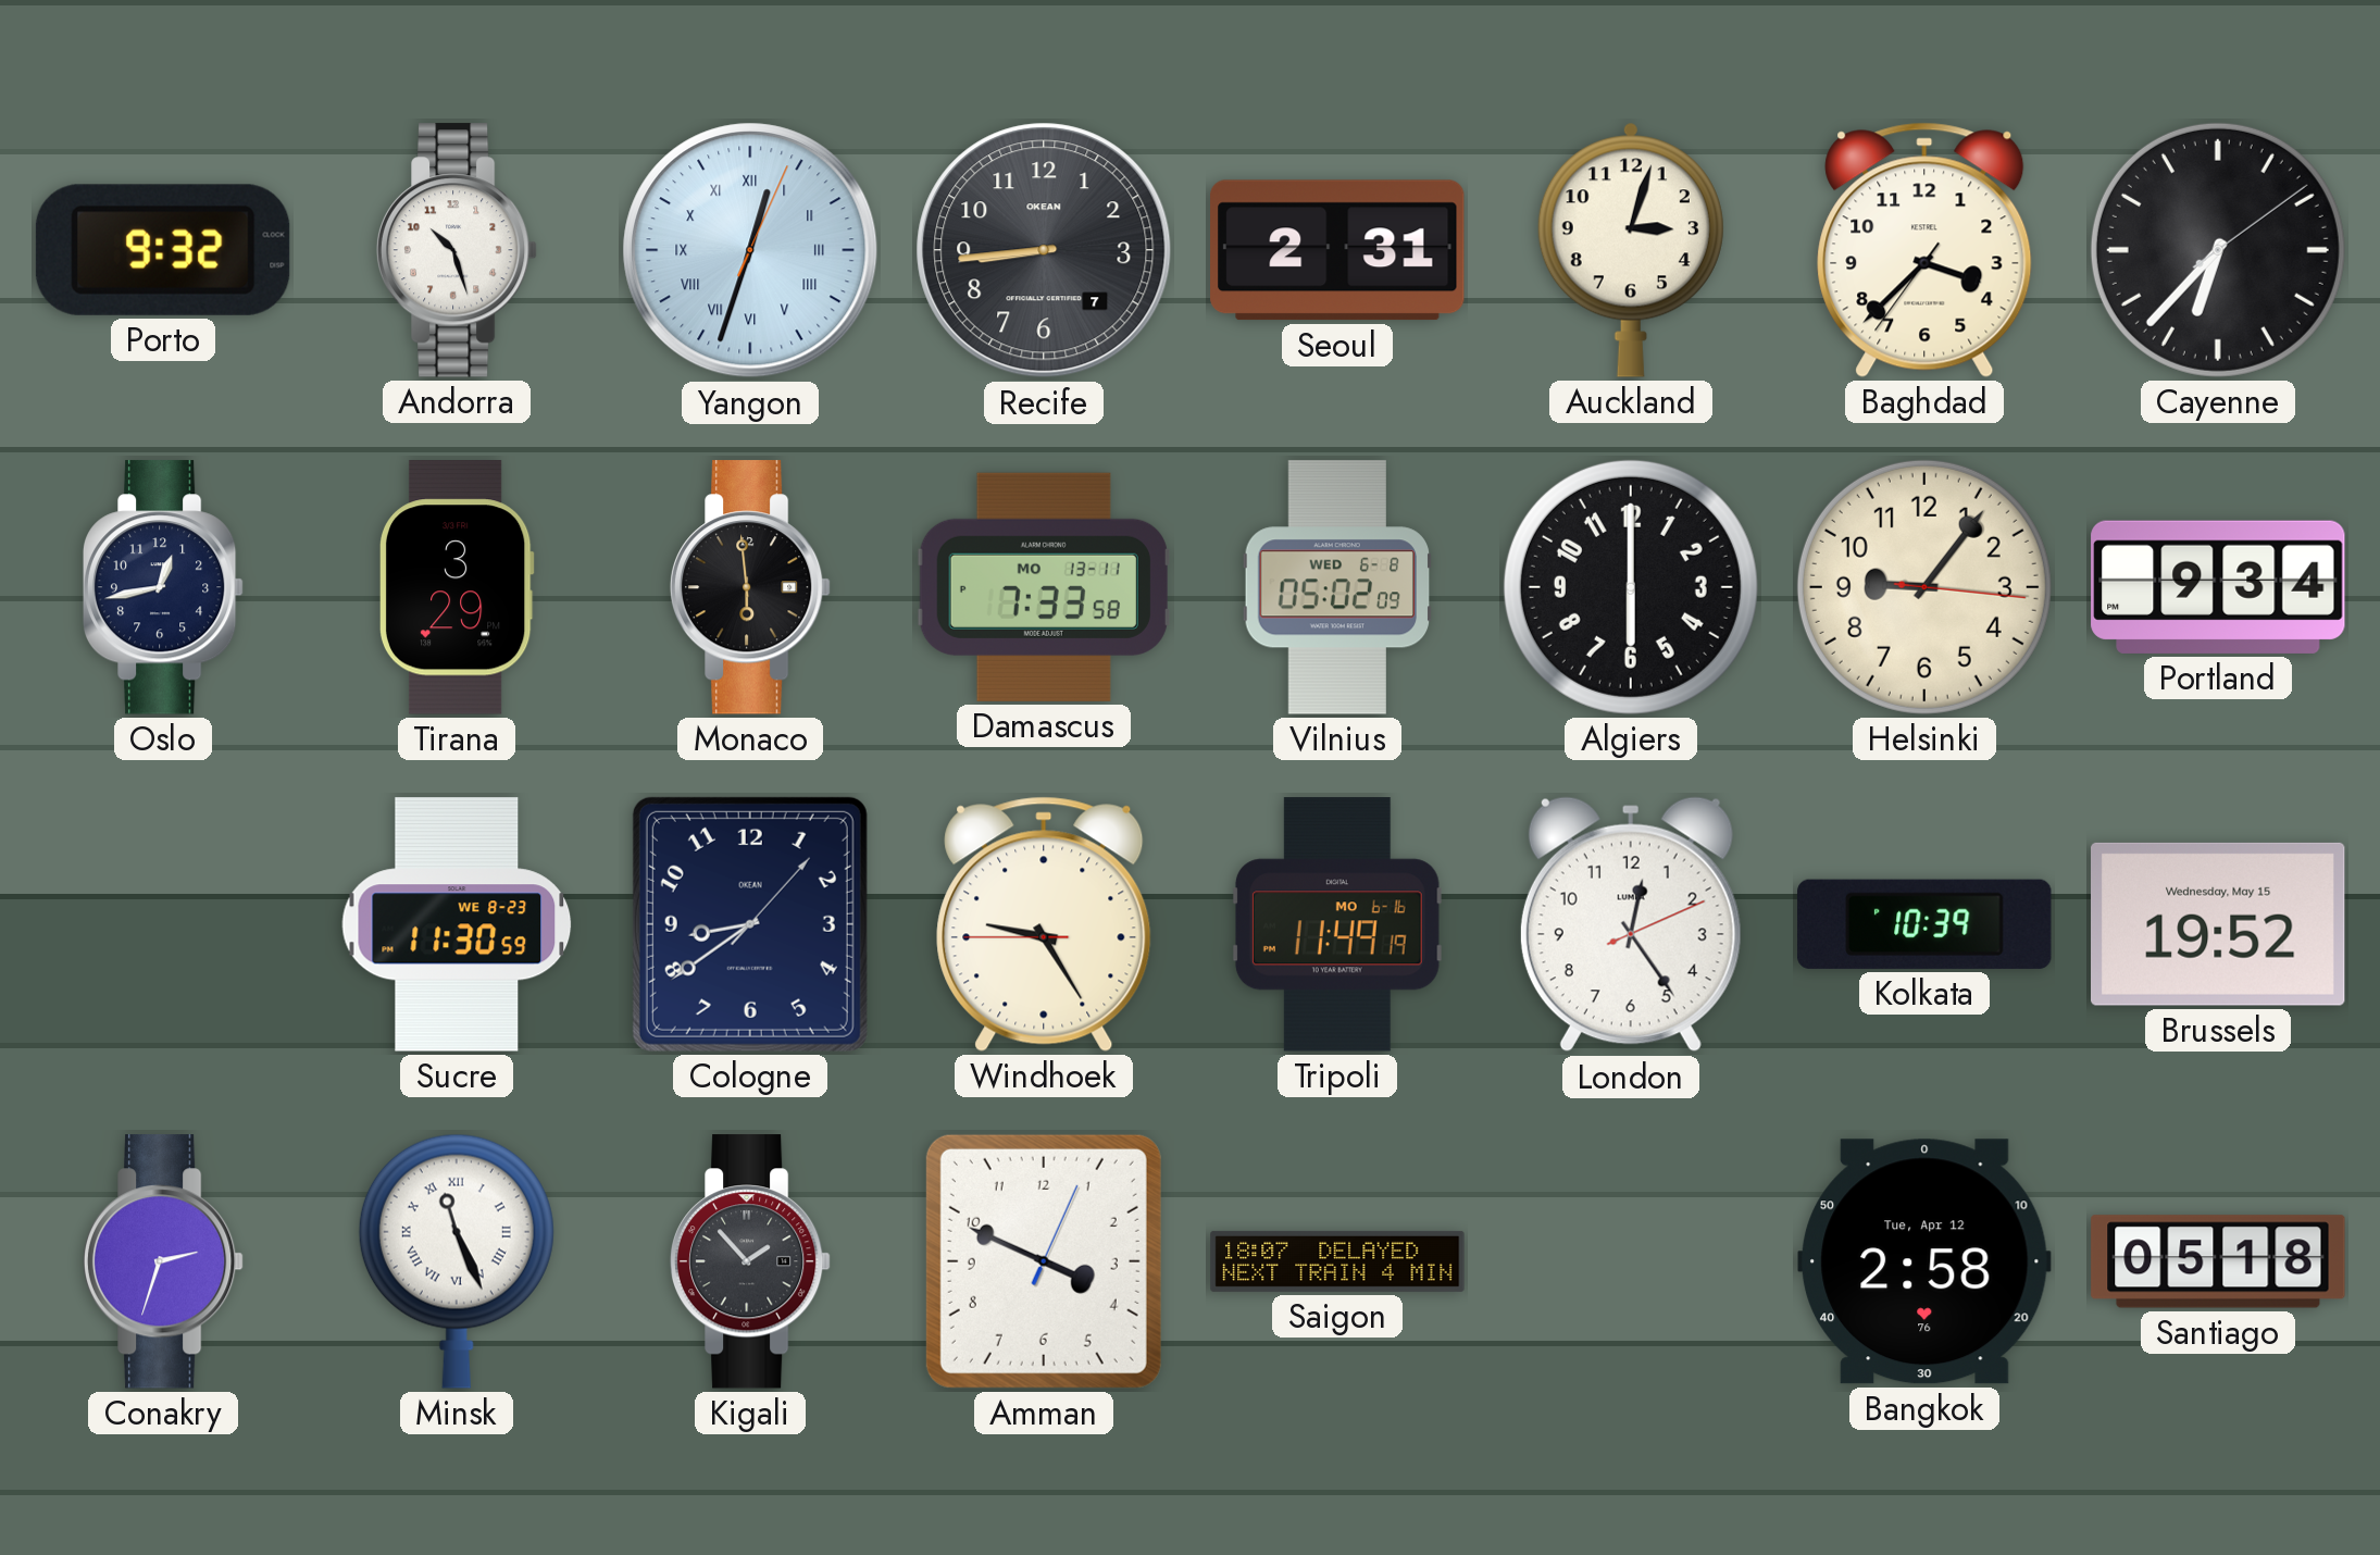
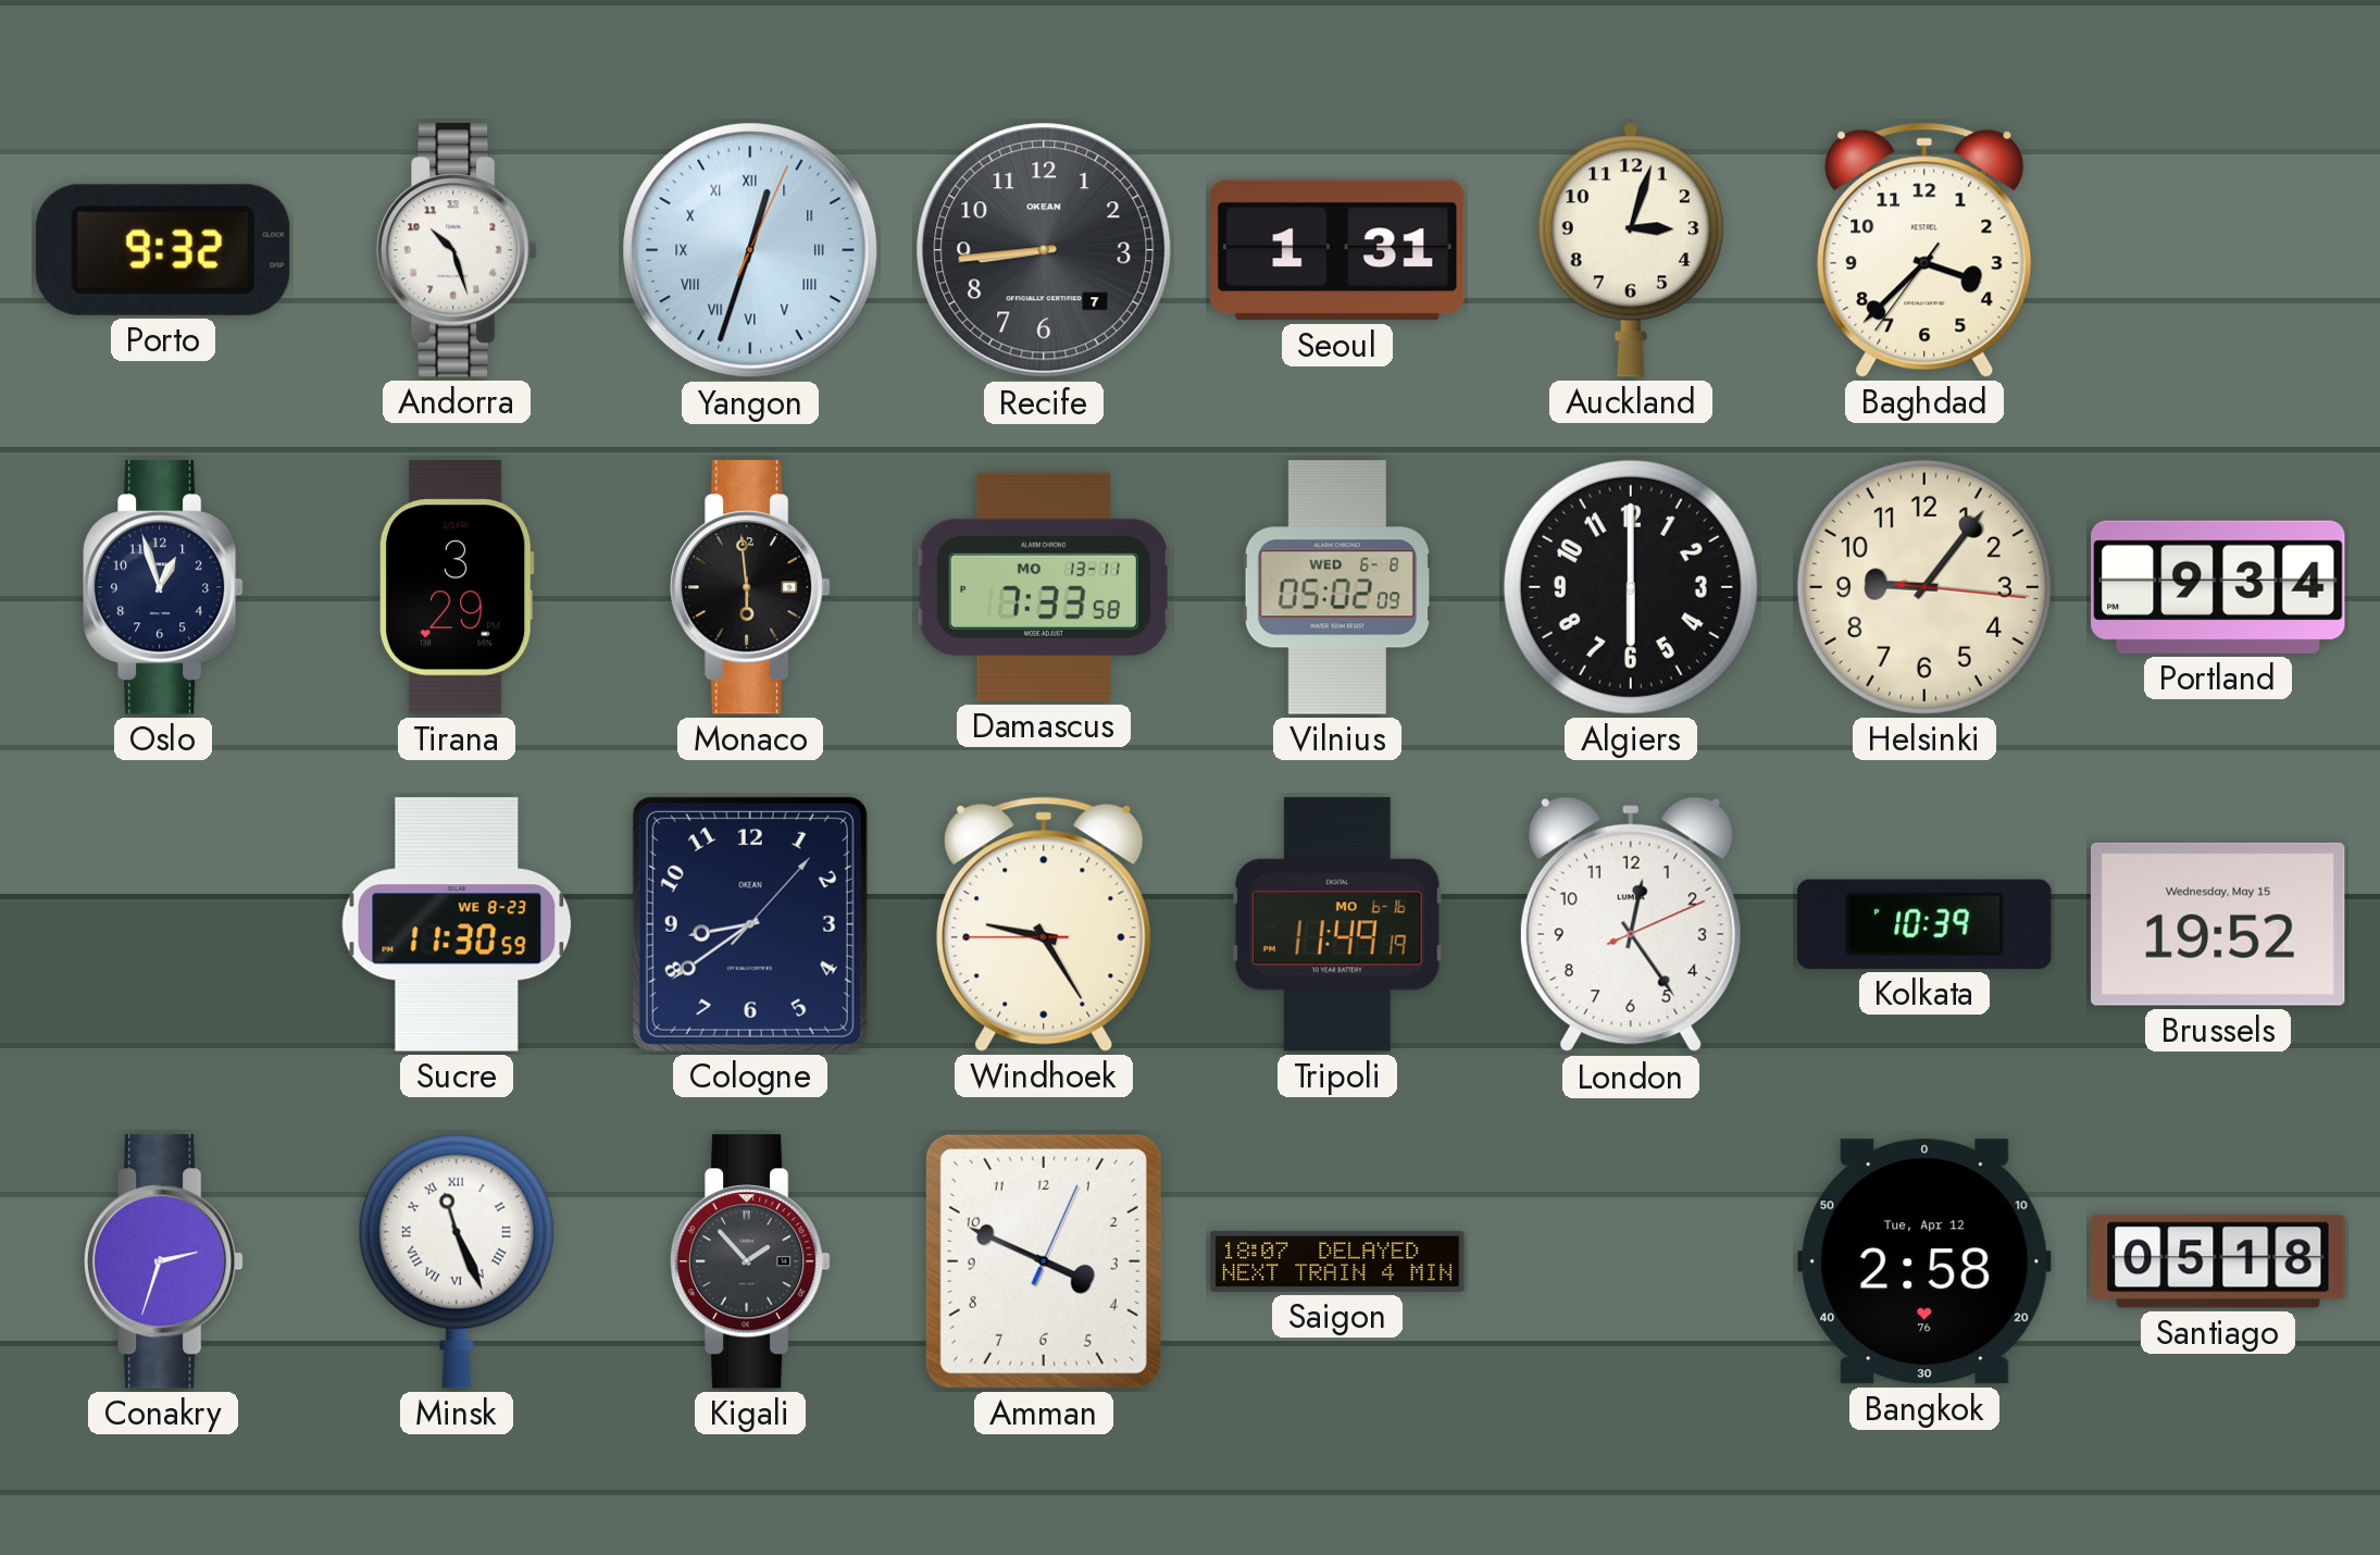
Seoul: 2:31 -> 1:31
Cayenne: 6:37 -> none
Oslo: 12:43 -> 12:57
